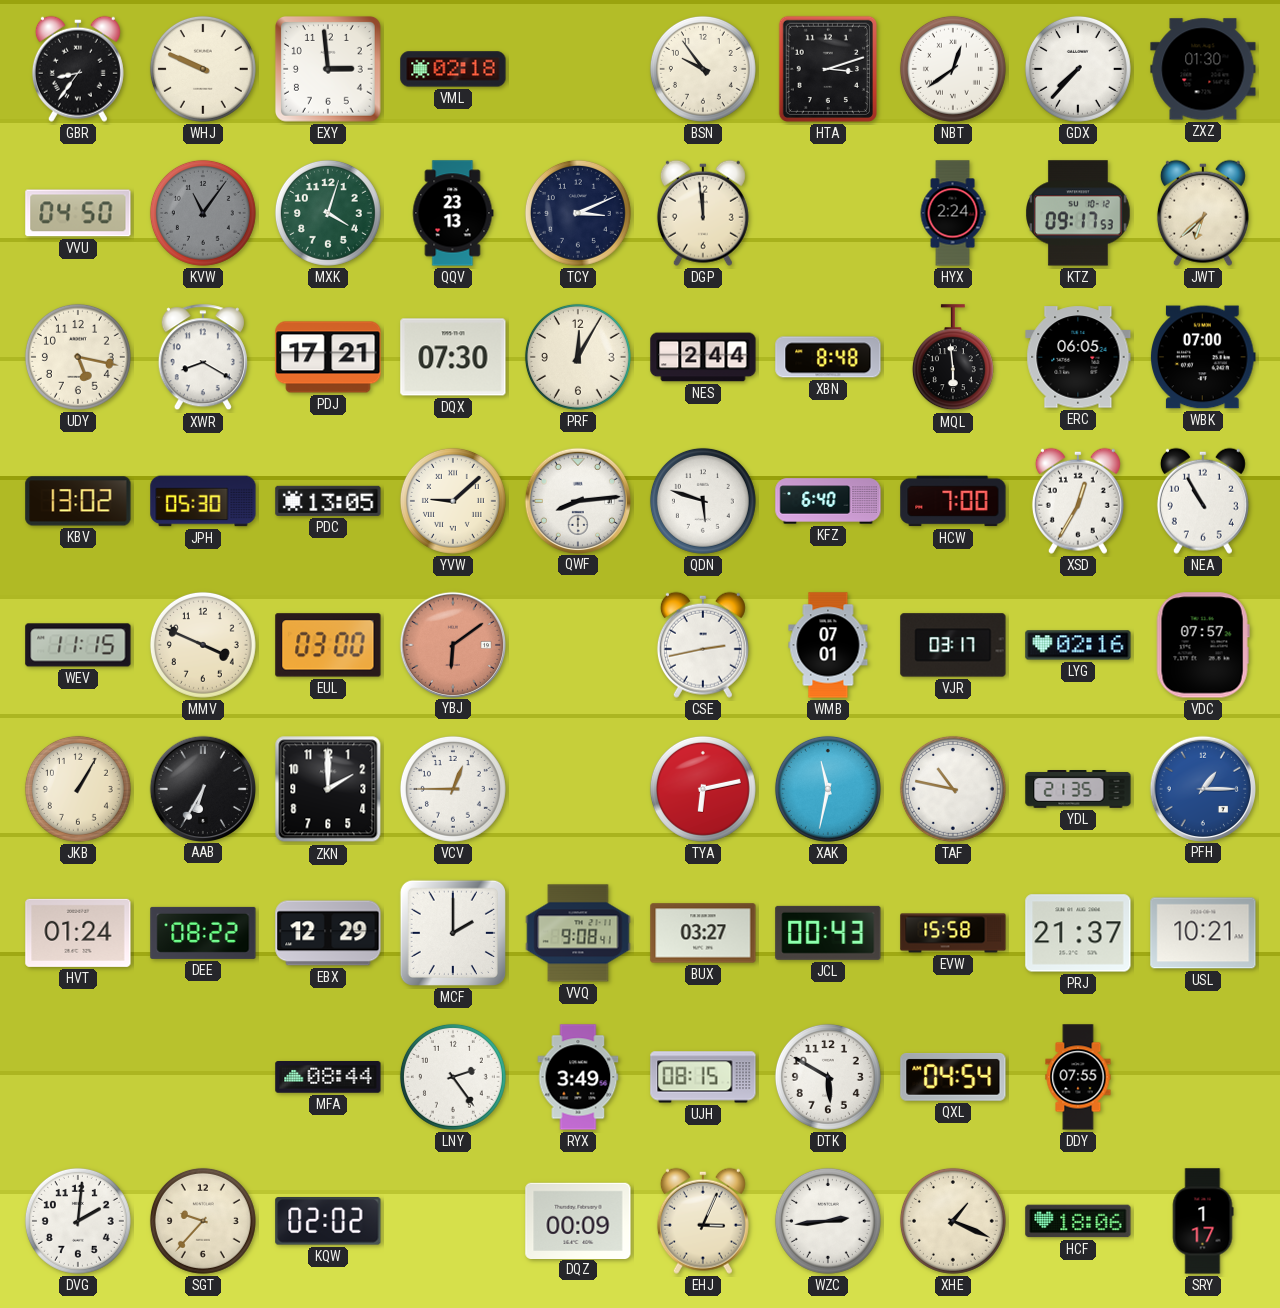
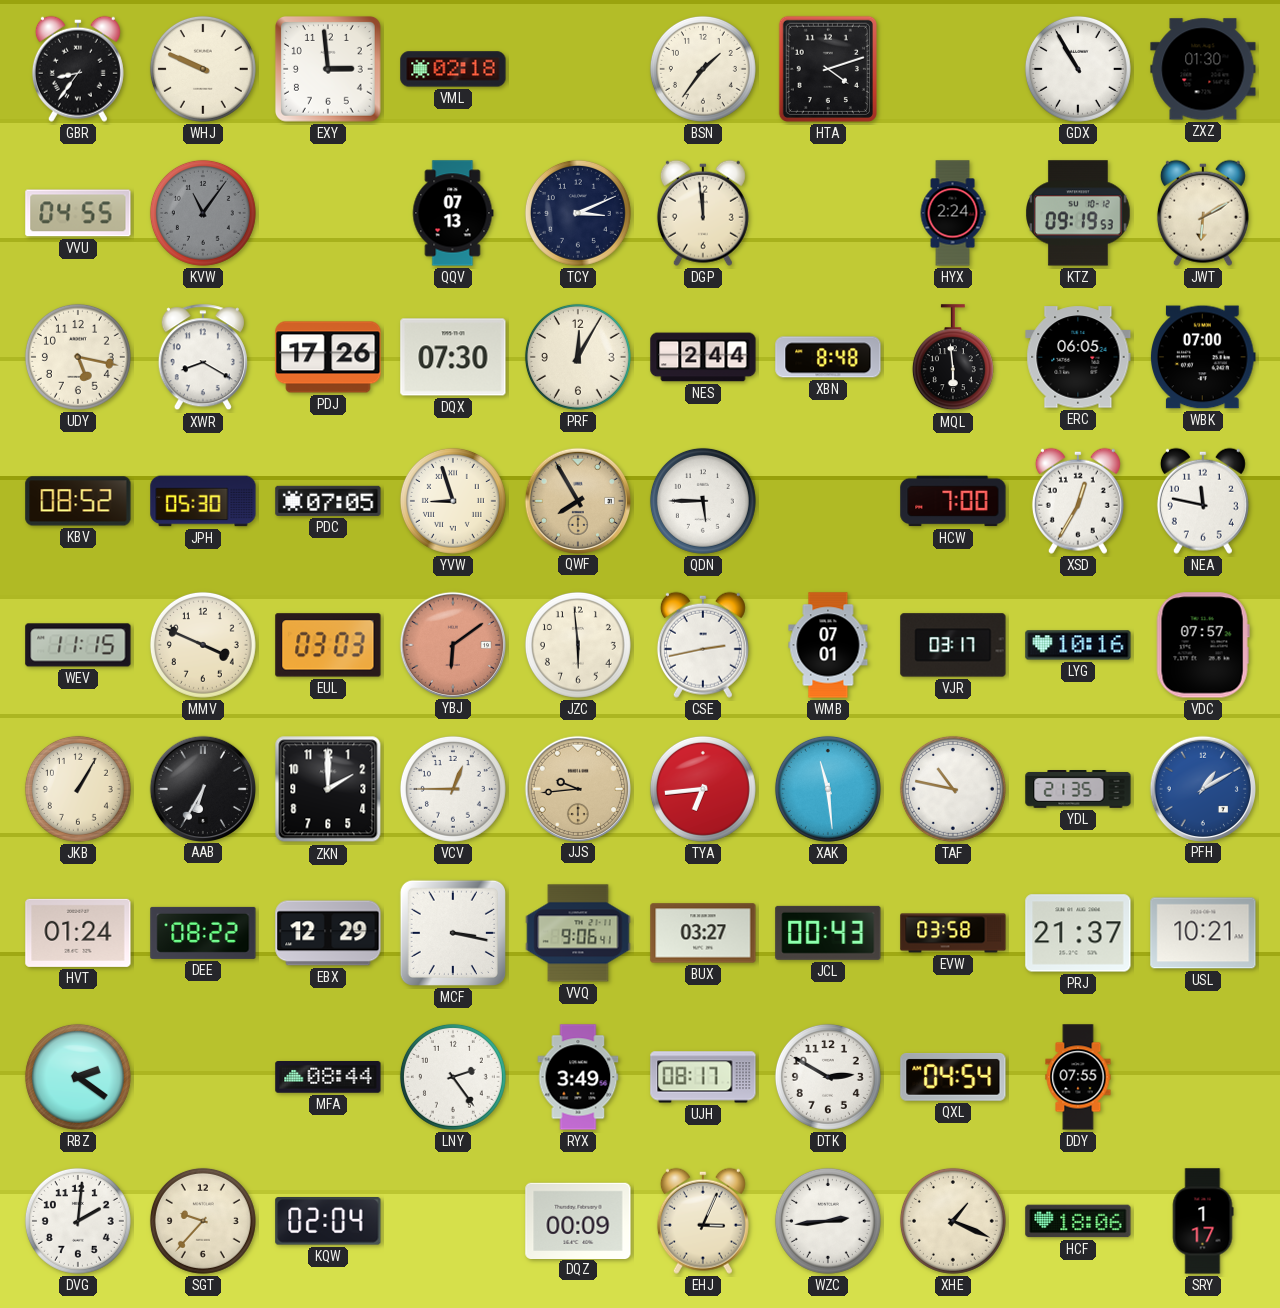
BSN: 9:54 -> 1:36
HTA: 3:12 -> 4:12
NBT: 12:39 -> none
GDX: 7:37 -> 10:55
VVU: 04:50 -> 04:55
MXK: 4:03 -> none
QQV: 23:13 -> 07:13
KTZ: 09:17 -> 09:19
JWT: 6:38 -> 6:10
PDJ: 17:21 -> 17:26
KBV: 13:02 -> 08:52
PDC: 13:05 -> 07:05
YVW: 9:08 -> 8:57
QWF: 8:14 -> 7:55
QWF dial: white -> champagne
QDN: 5:48 -> 5:45
KFZ: 6:40 -> none
NEA: 10:55 -> 11:47
EUL: 03:00 -> 03:03
JZC: none -> 5:59
LYG: 02:16 -> 10:16
JJS: none -> 9:44
TYA: 6:13 -> 6:44
XAK: 11:32 -> 11:29
PFH: 1:15 -> 1:10
MCF: 2:00 -> 3:17
VVQ: 9:08 -> 9:06
EVW: 15:58 -> 03:58
RBZ: none -> 2:21
UJH: 08:15 -> 08:17
DTK: 5:50 -> 2:50
KQW: 02:02 -> 02:04
